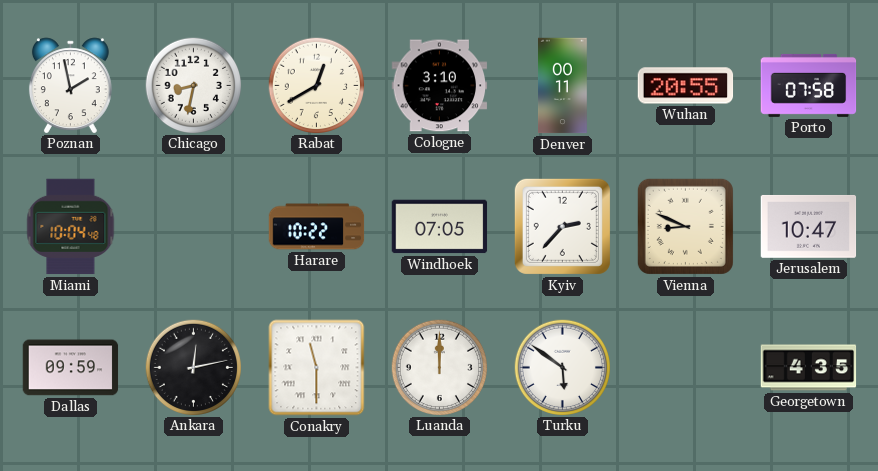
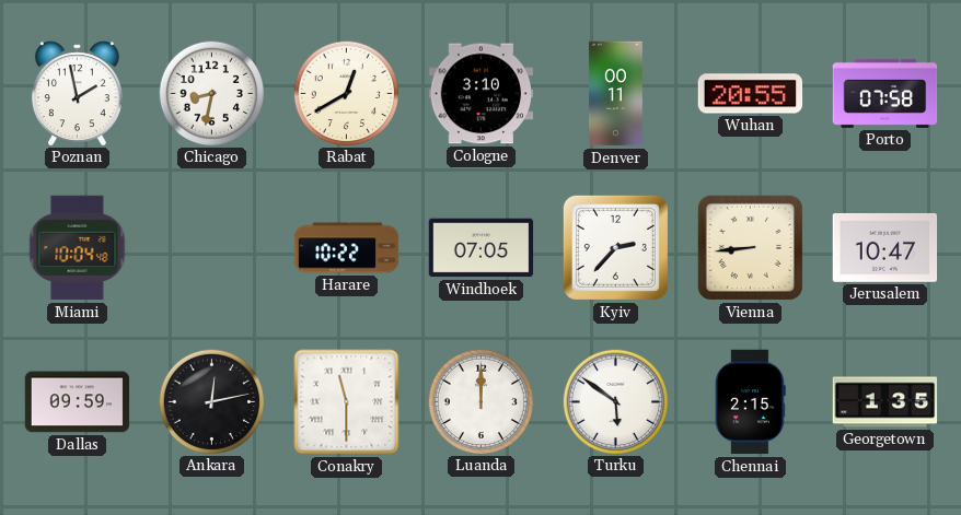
Vienna: 8:49 -> 8:44
Chennai: none -> 2:15
Georgetown: 4:35 -> 1:35
